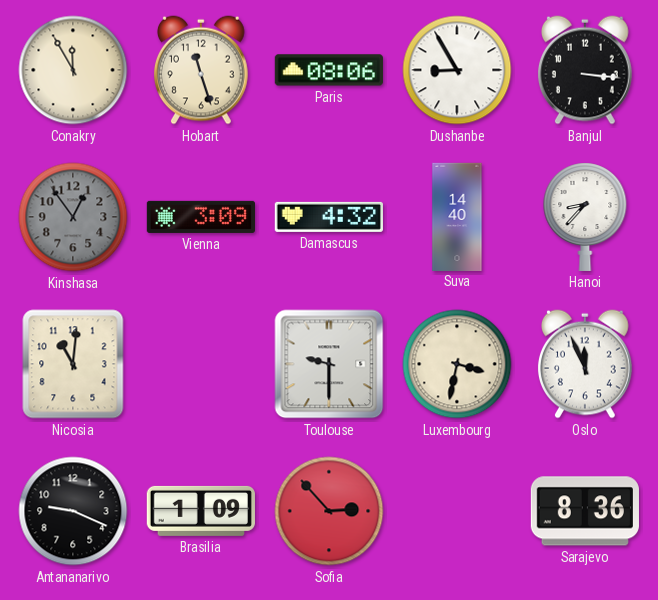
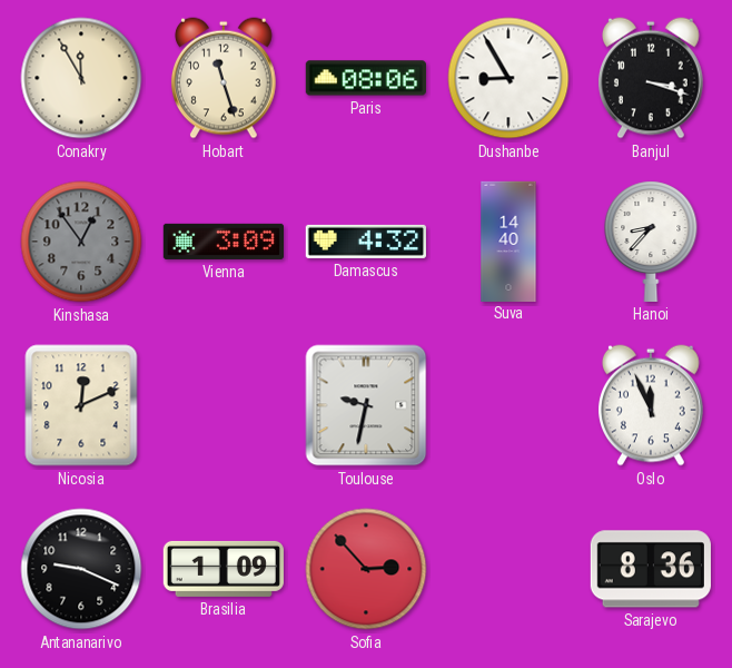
Banjul: 3:16 -> 3:18
Nicosia: 11:01 -> 12:11
Toulouse: 9:30 -> 9:32
Luxembourg: 3:32 -> none
